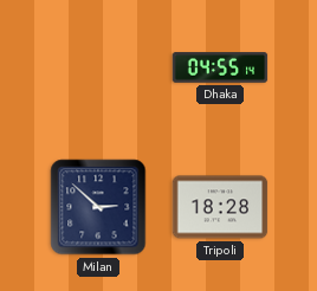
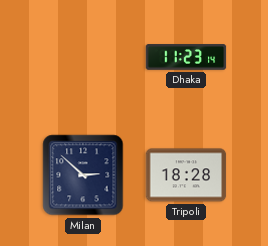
Dhaka: 04:55 -> 11:23
